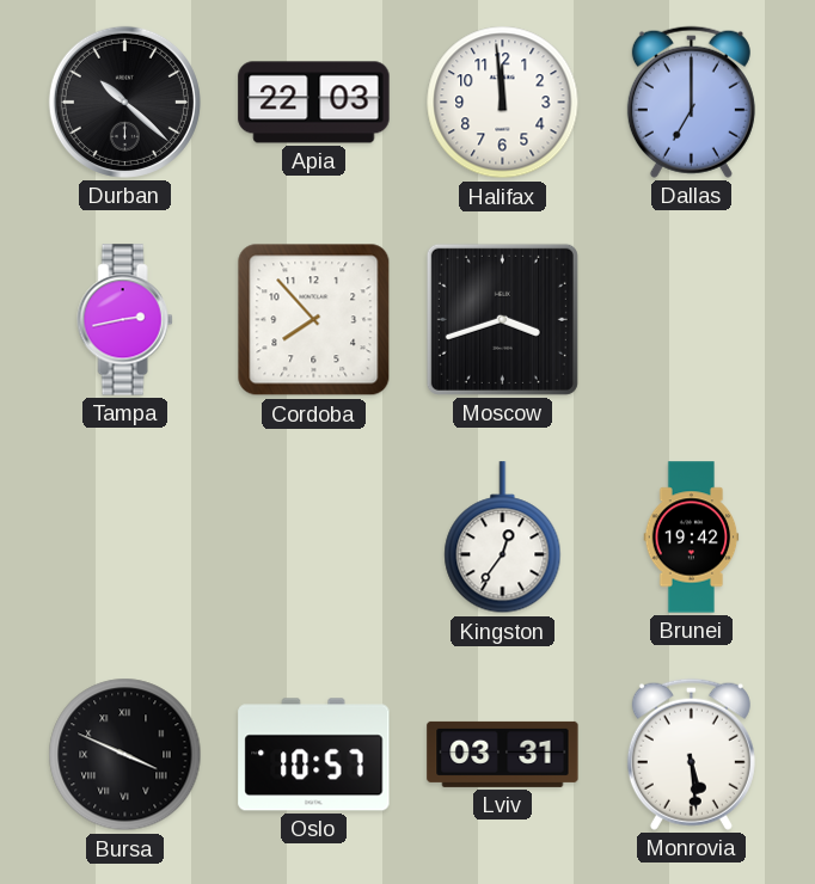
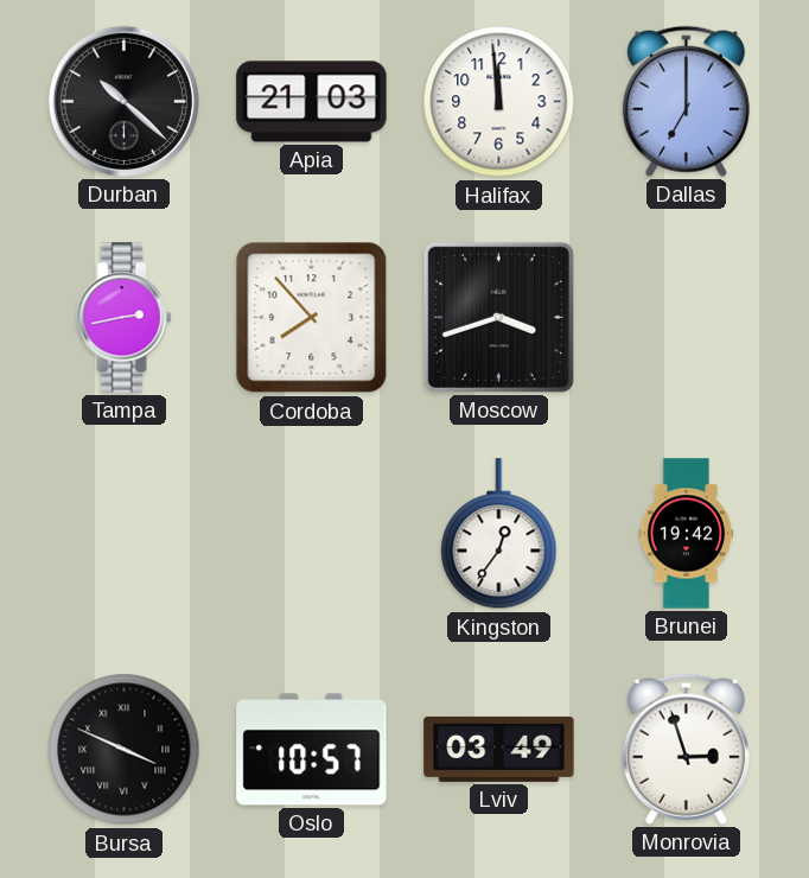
Apia: 22:03 -> 21:03
Lviv: 03:31 -> 03:49
Monrovia: 5:29 -> 2:57
